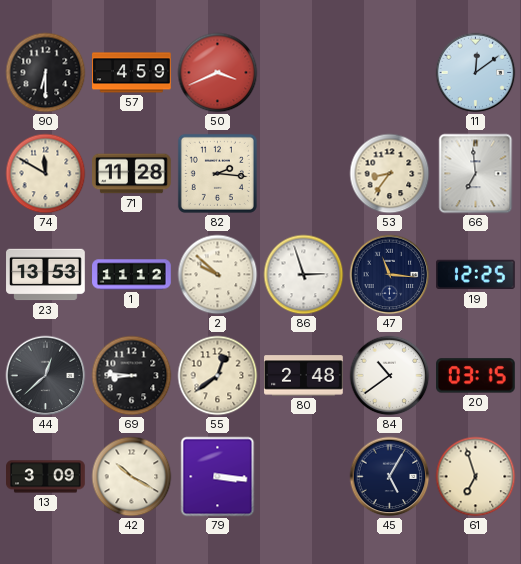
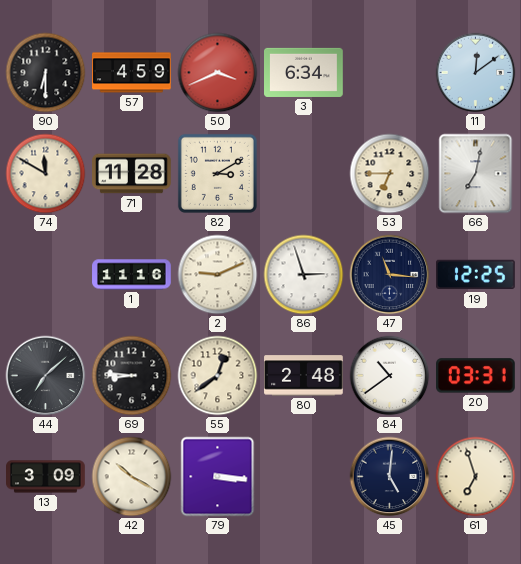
3: none -> 6:34
82: 2:16 -> 3:10
53: 8:36 -> 6:45
66: 6:59 -> 7:02
23: 13:53 -> none
1: 11:12 -> 11:16
2: 9:52 -> 9:11
44: 12:38 -> 7:08
20: 03:15 -> 03:31
45: 5:05 -> 5:01
